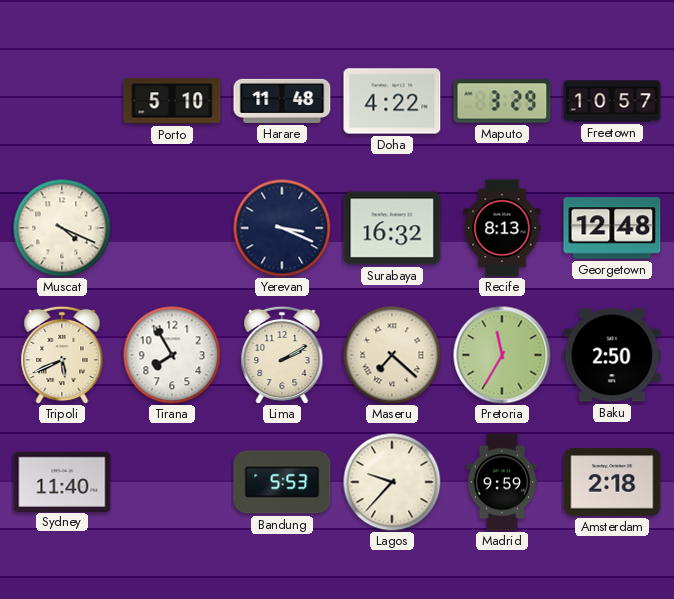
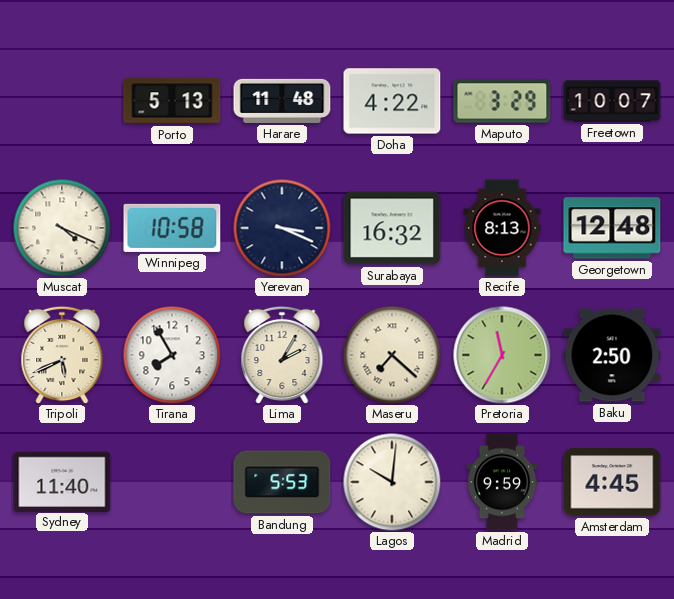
Porto: 5:10 -> 5:13
Freetown: 10:57 -> 10:07
Winnipeg: none -> 10:58
Lima: 2:10 -> 2:05
Lagos: 9:37 -> 10:01
Amsterdam: 2:18 -> 4:45
